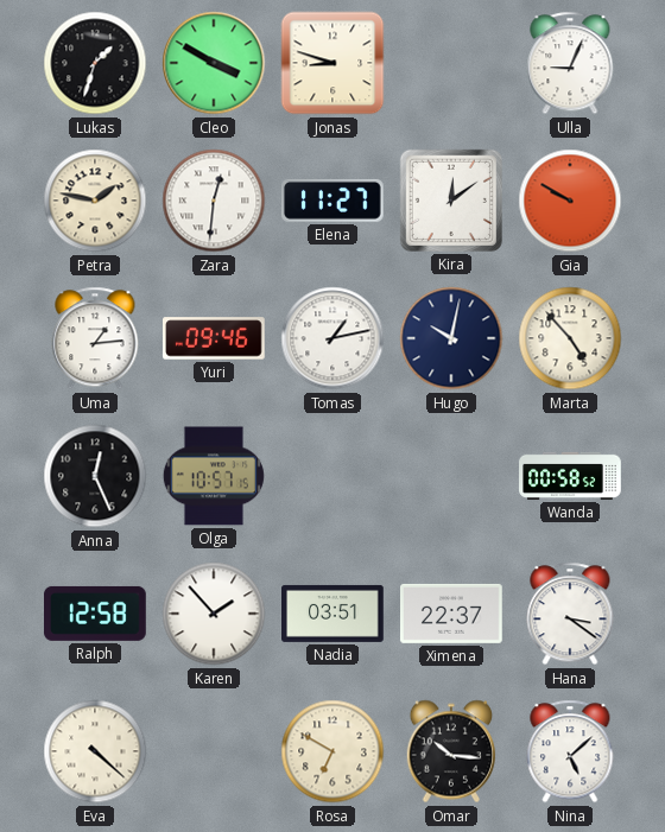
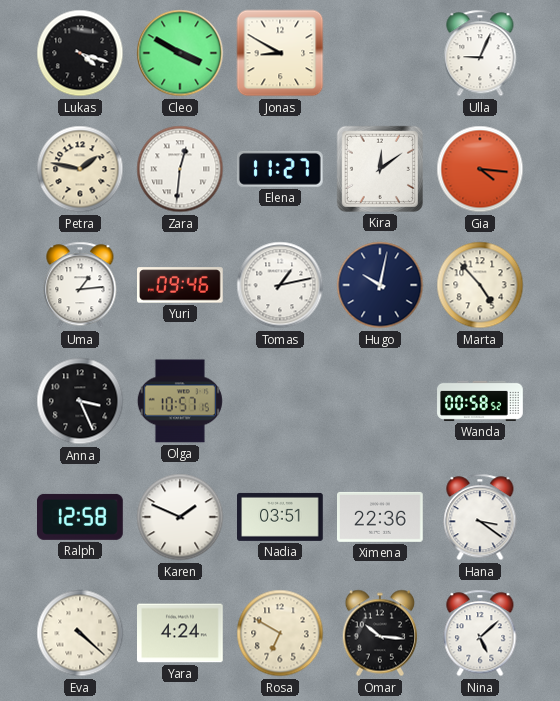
Lukas: 1:33 -> 4:18
Jonas: 8:48 -> 8:50
Gia: 9:50 -> 4:16
Anna: 12:26 -> 3:26
Karen: 1:53 -> 1:49
Ximena: 22:37 -> 22:36
Yara: none -> 4:24
